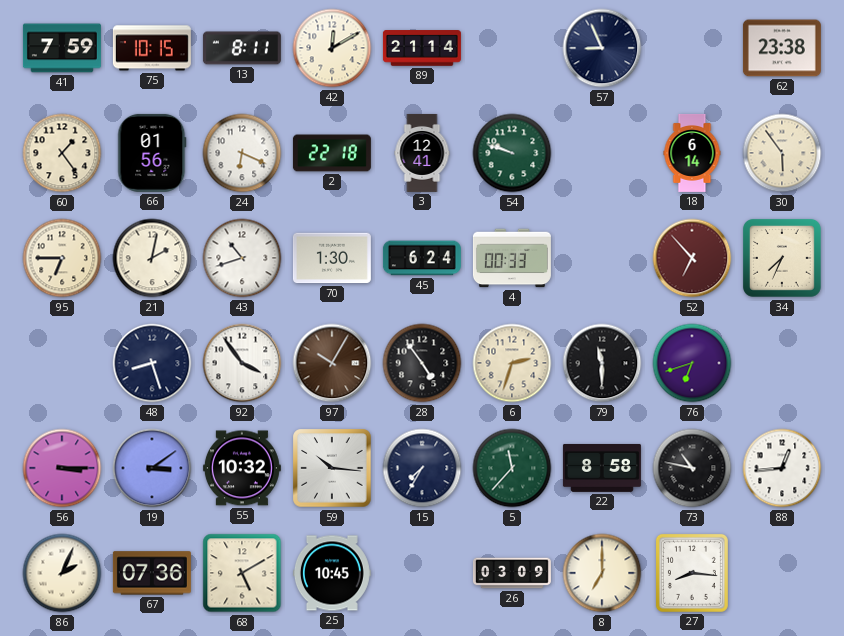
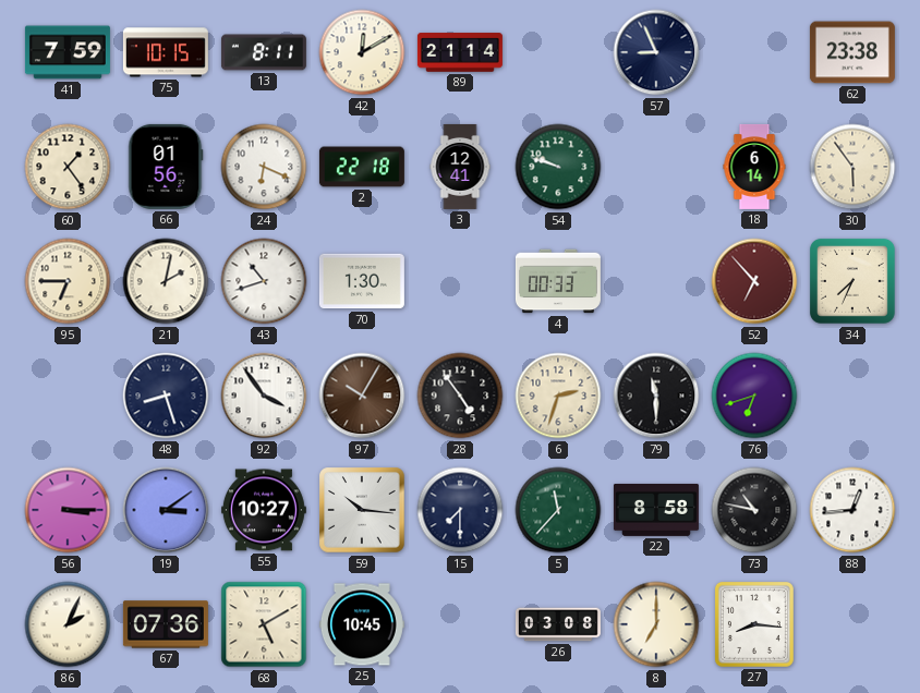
45: 6:24 -> none
55: 10:32 -> 10:27
15: 7:35 -> 7:30
26: 03:09 -> 03:08
